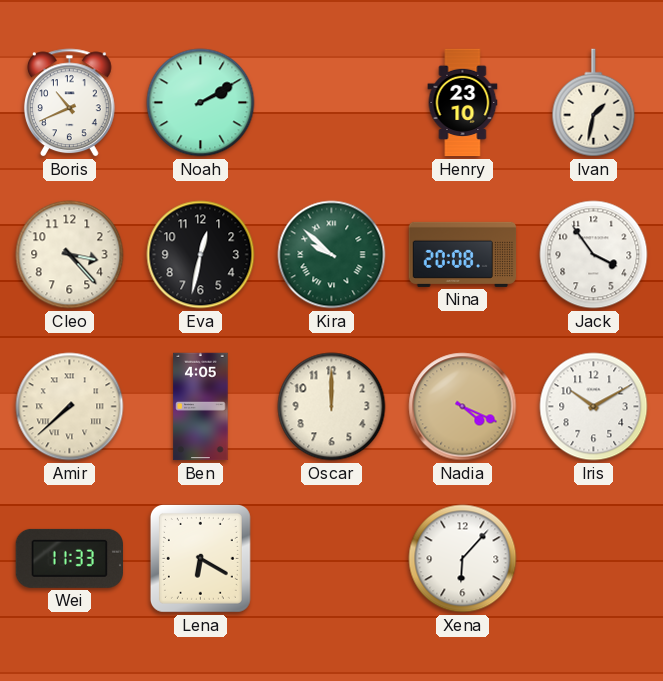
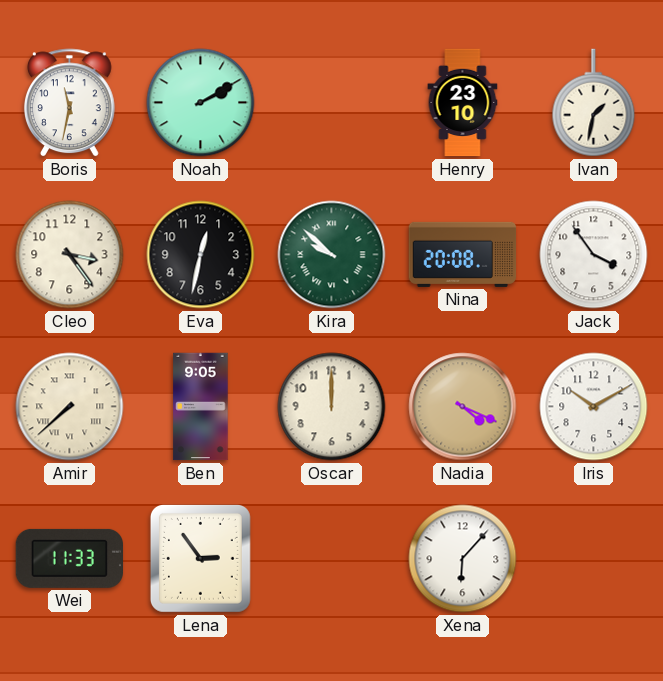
Boris: 10:41 -> 11:32
Cleo: 3:23 -> 3:24
Ben: 4:05 -> 9:05
Lena: 6:20 -> 2:54
